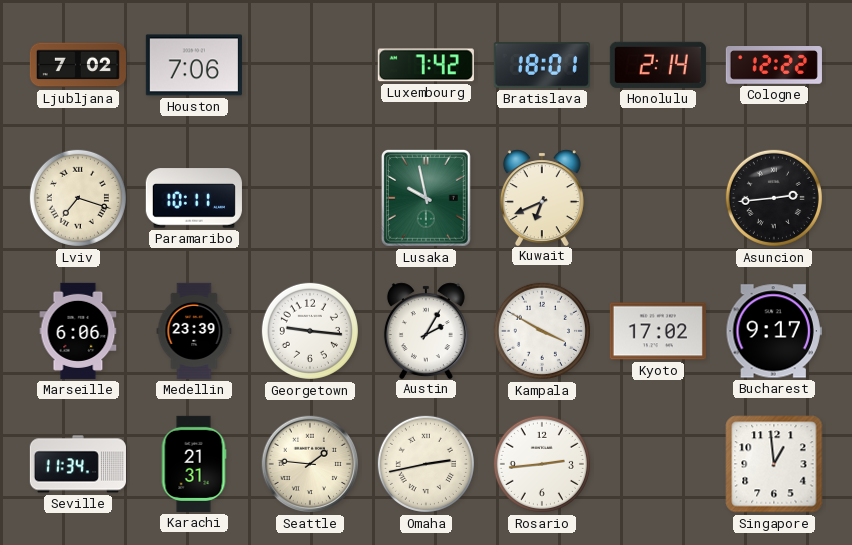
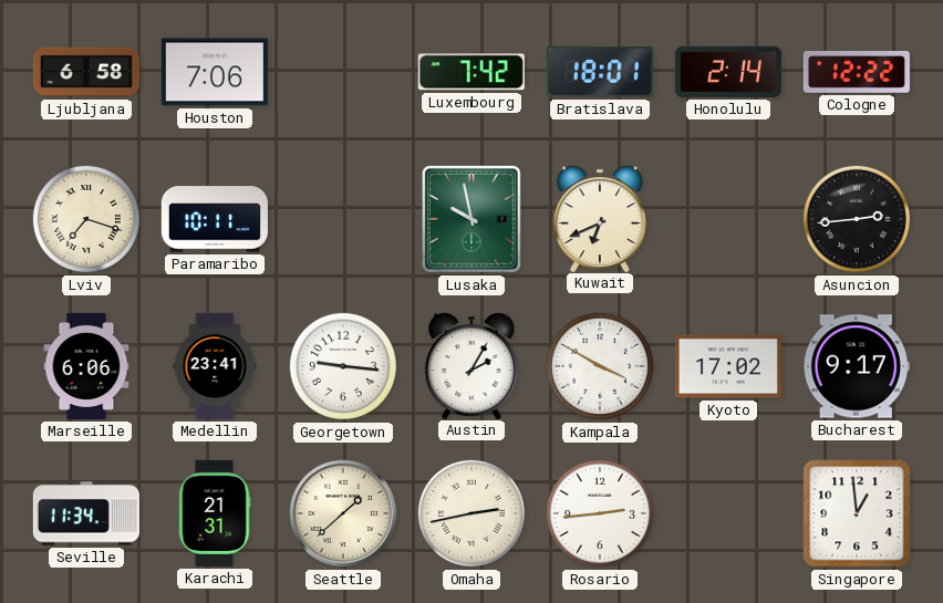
Ljubljana: 7:02 -> 6:58
Medellin: 23:39 -> 23:41
Seattle: 1:46 -> 1:38
